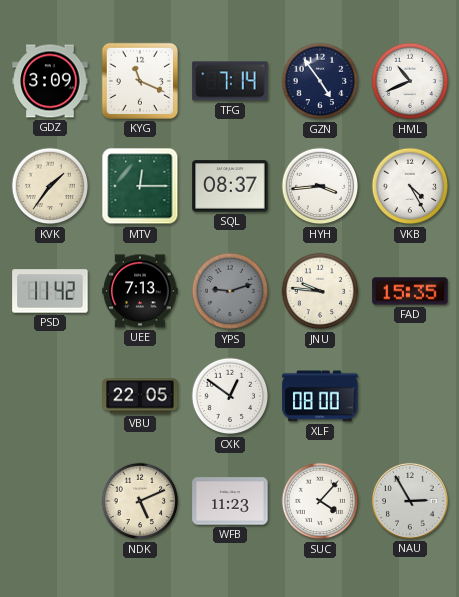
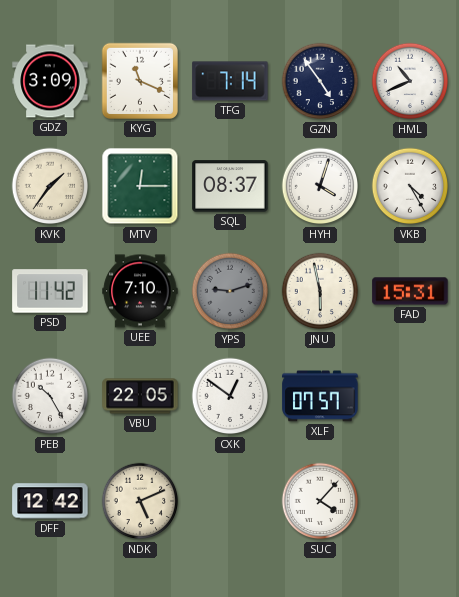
HYH: 3:44 -> 4:03
UEE: 7:13 -> 7:10
JNU: 9:46 -> 5:58
FAD: 15:35 -> 15:31
PEB: none -> 10:25
XLF: 08:00 -> 07:57
DFF: none -> 12:42
WFB: 11:23 -> none
NAU: 2:55 -> none
